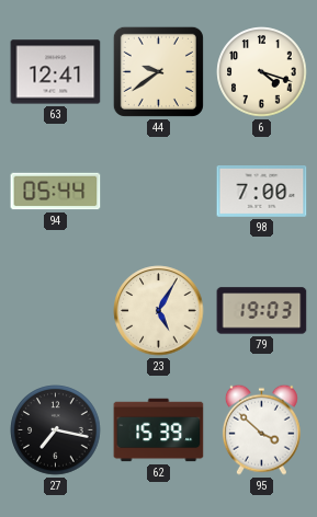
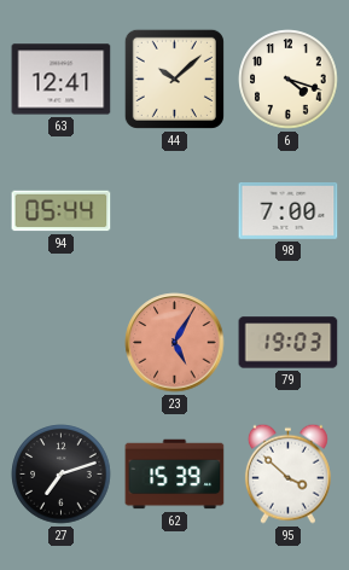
44: 9:39 -> 10:08
23 dial: cream -> salmon
27: 7:17 -> 7:12
